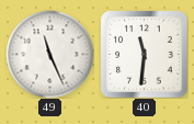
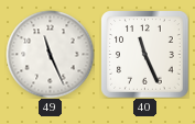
40: 11:31 -> 11:26
